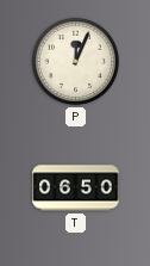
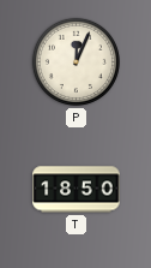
T: 06:50 -> 18:50
